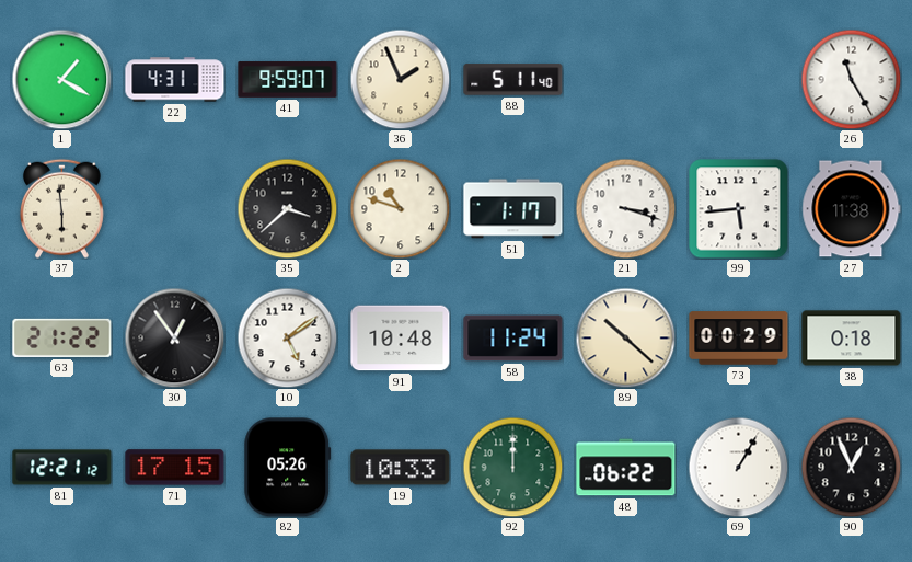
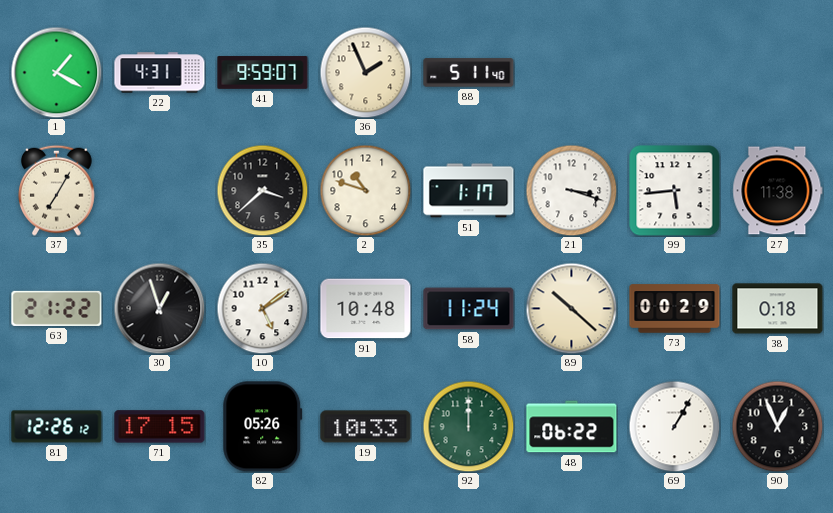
26: 11:25 -> none
37: 5:59 -> 7:05
30: 12:54 -> 12:57
81: 12:21 -> 12:26
